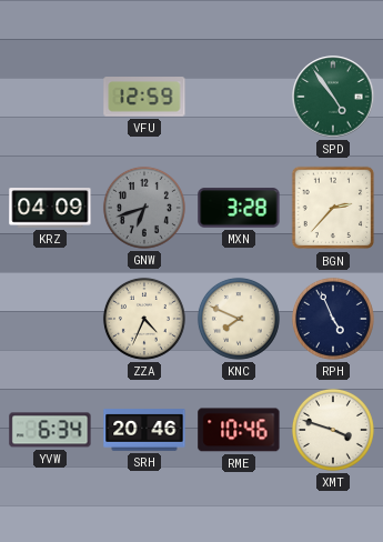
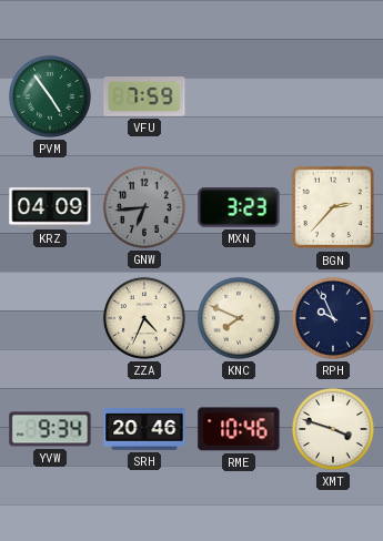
PVM: none -> 4:54
VFU: 12:59 -> 7:59
SPD: 4:54 -> none
GNW: 6:42 -> 6:44
MXN: 3:28 -> 3:23
RPH: 4:56 -> 9:56
YVW: 6:34 -> 9:34
